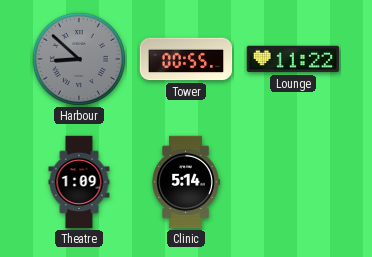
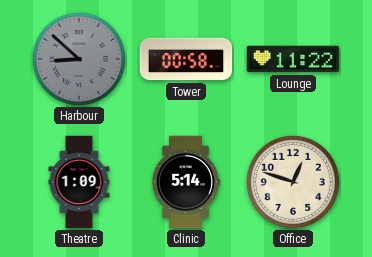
Tower: 00:55 -> 00:58
Office: none -> 12:48
